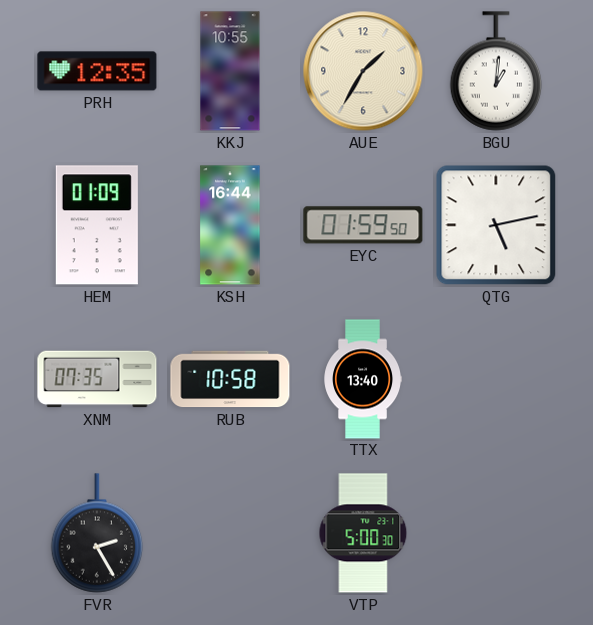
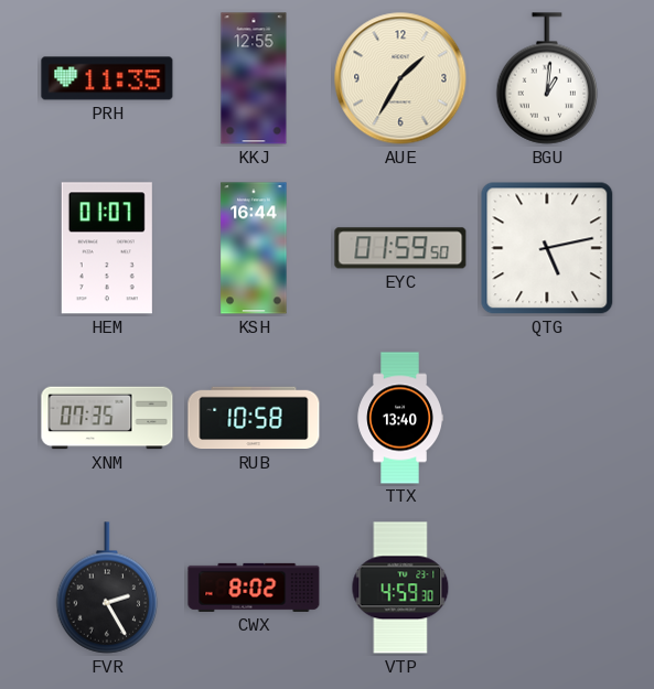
PRH: 12:35 -> 11:35
KKJ: 10:55 -> 12:55
HEM: 01:09 -> 01:07
CWX: none -> 8:02
VTP: 5:00 -> 4:59
